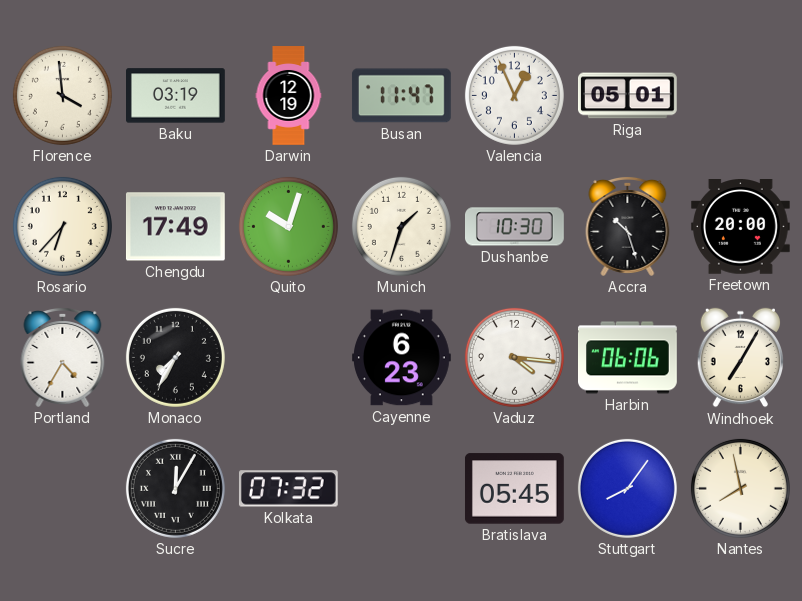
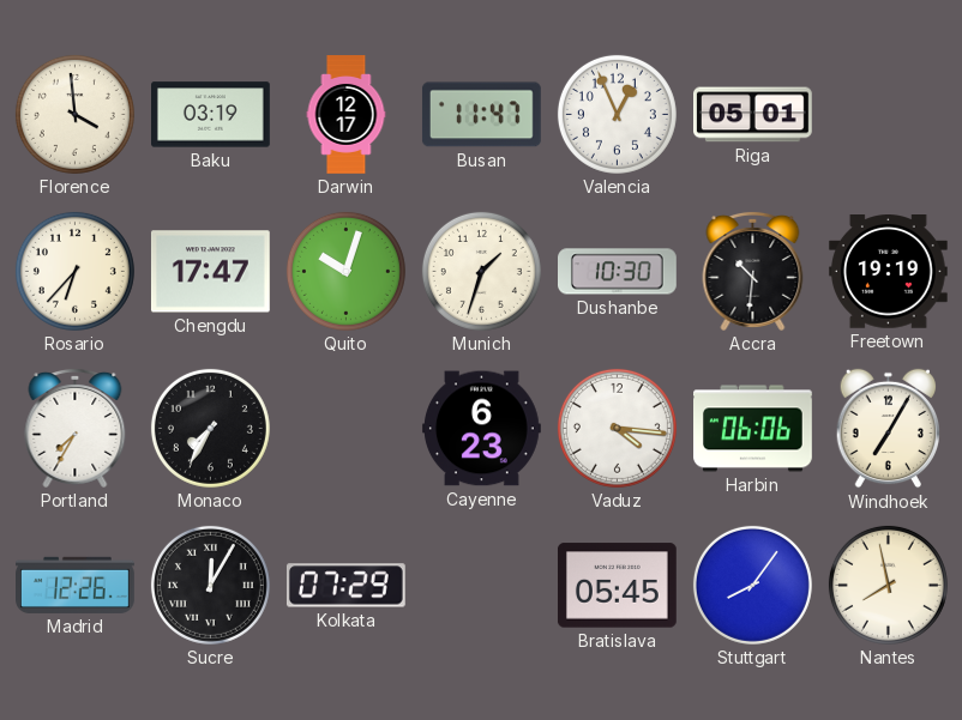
Darwin: 12:19 -> 12:17
Chengdu: 17:49 -> 17:47
Accra: 10:27 -> 10:31
Freetown: 20:00 -> 19:19
Portland: 4:35 -> 7:35
Madrid: none -> 12:26
Kolkata: 07:32 -> 07:29
